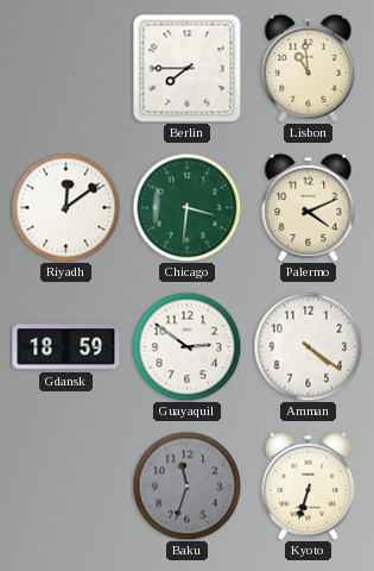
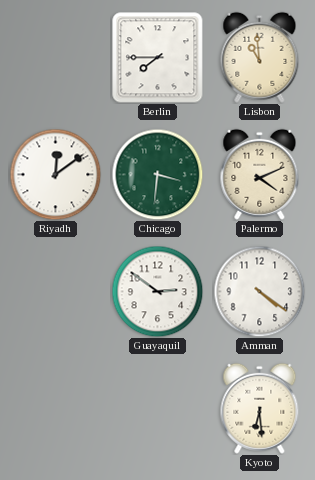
Gdansk: 18:59 -> none
Baku: 11:33 -> none
Kyoto: 6:33 -> 6:29
